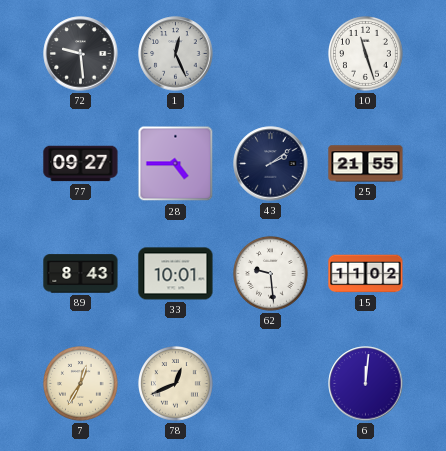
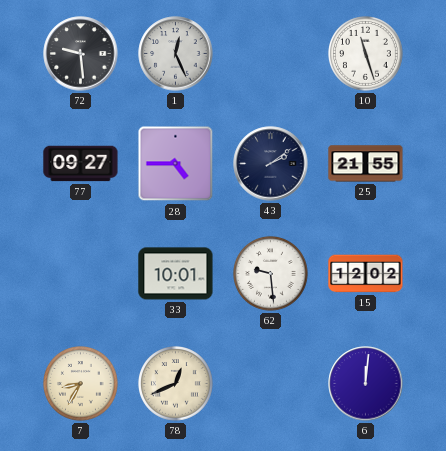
89: 8:43 -> none
15: 11:02 -> 12:02
7: 12:35 -> 8:35
